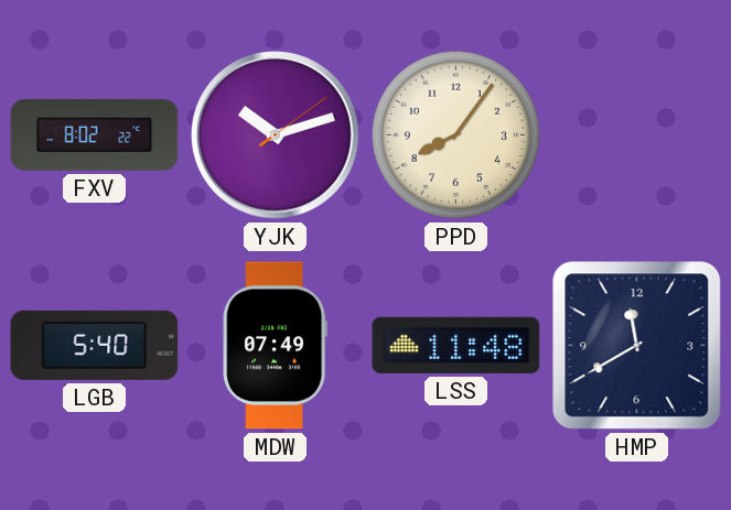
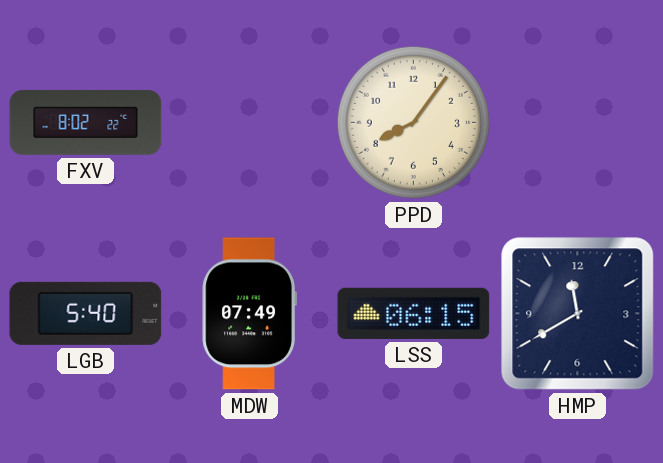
YJK: 10:12 -> none
LSS: 11:48 -> 06:15
